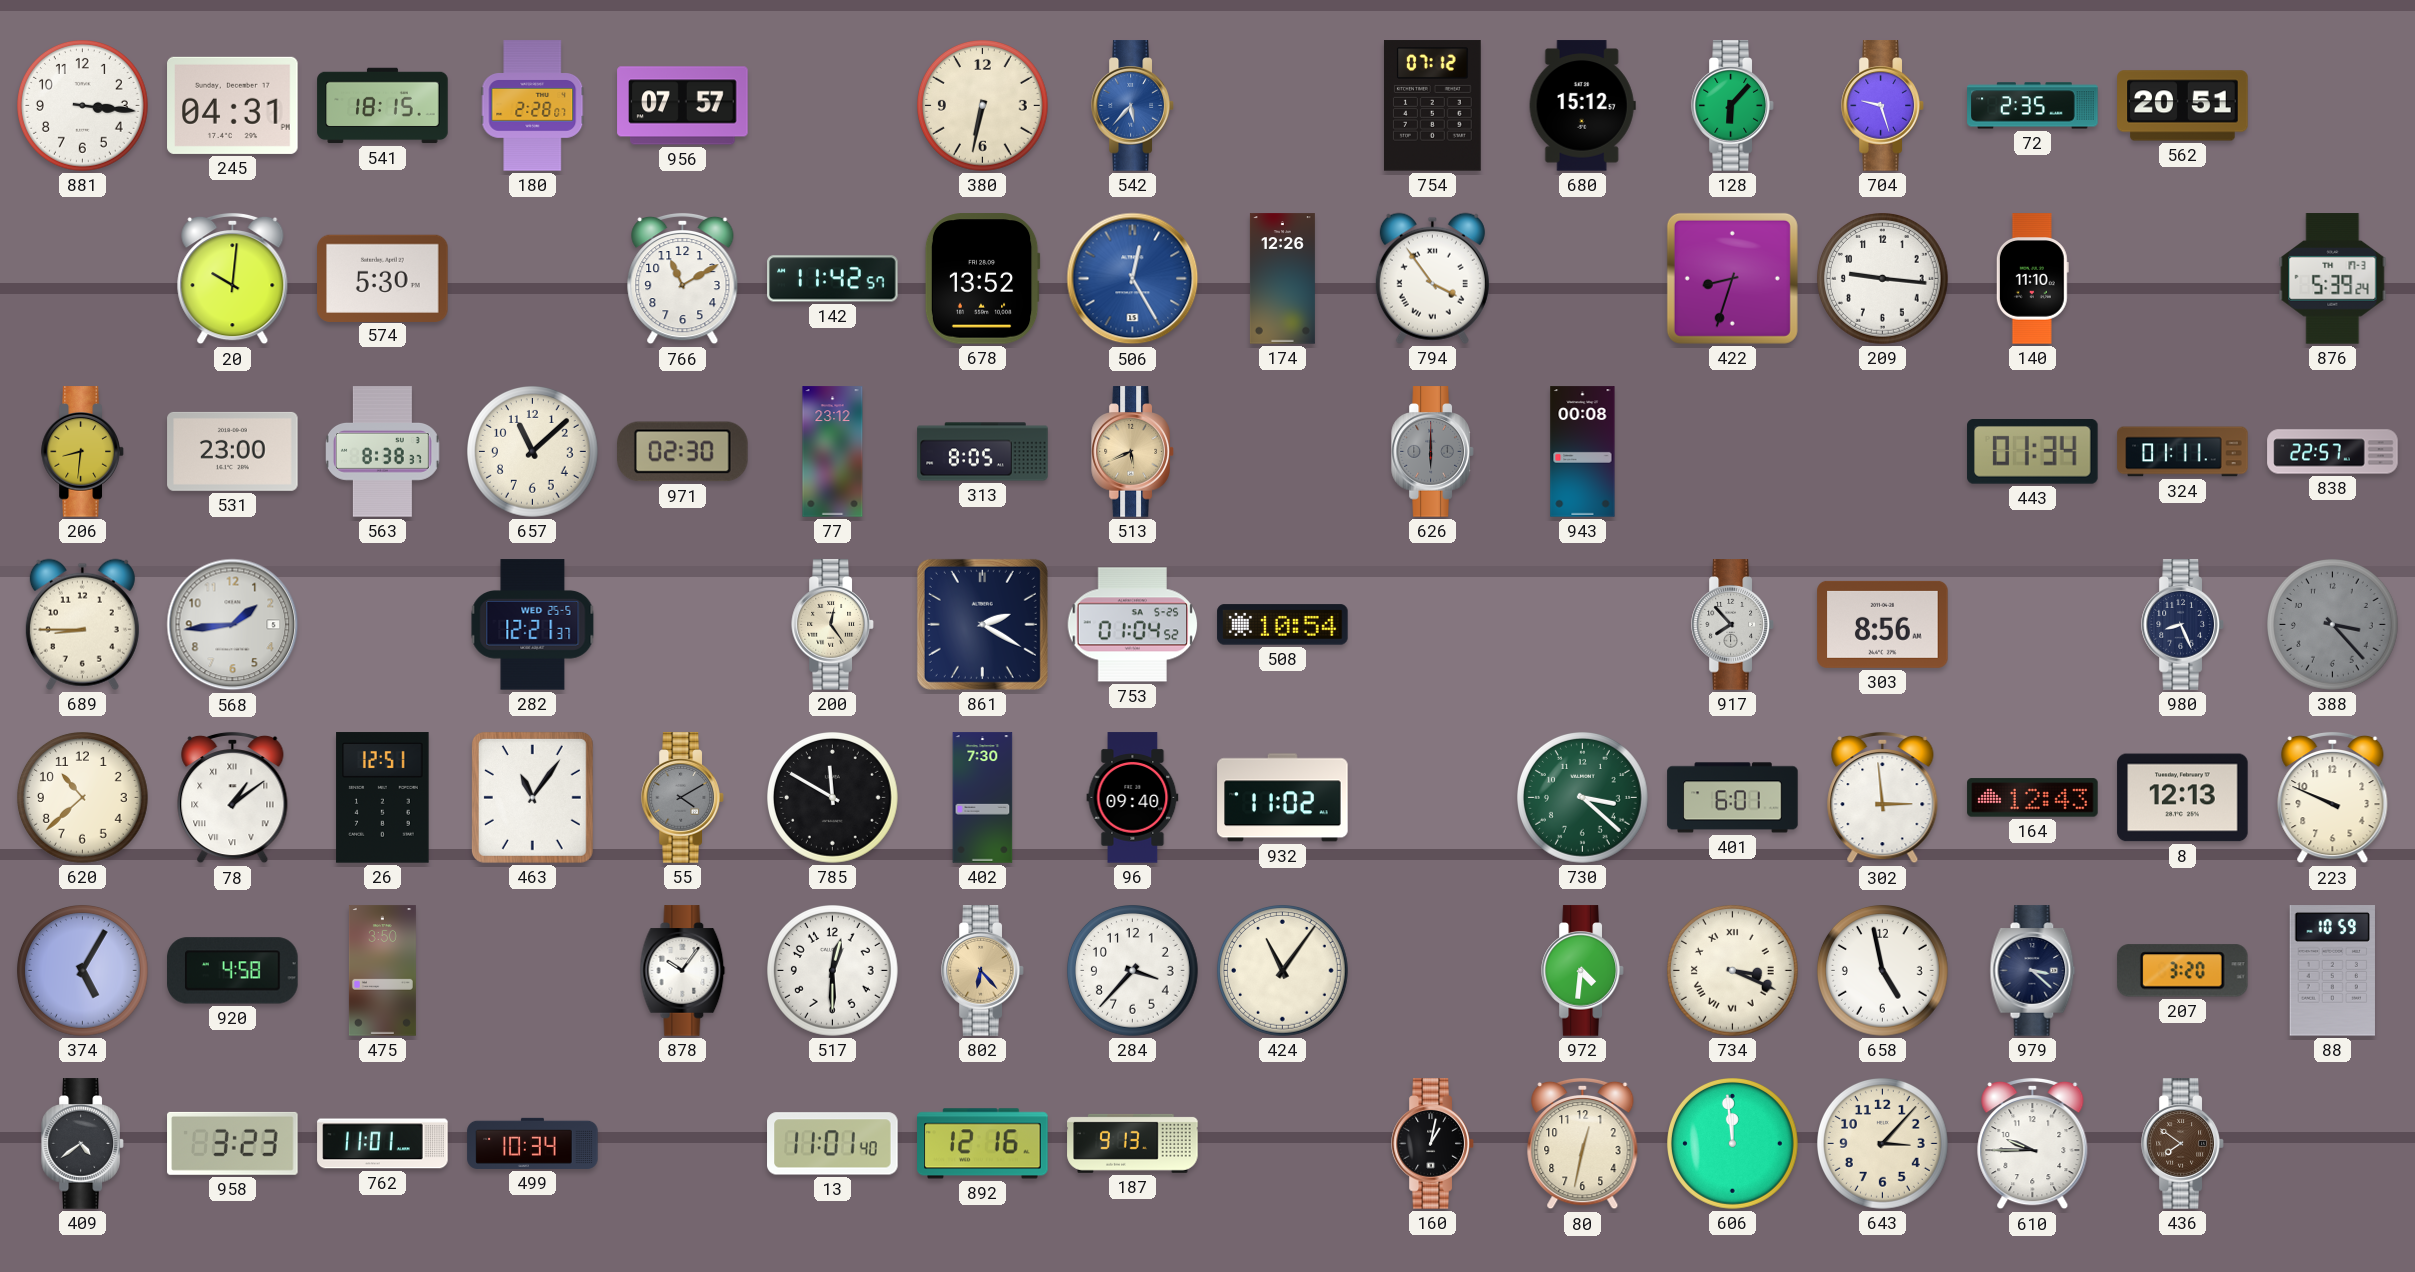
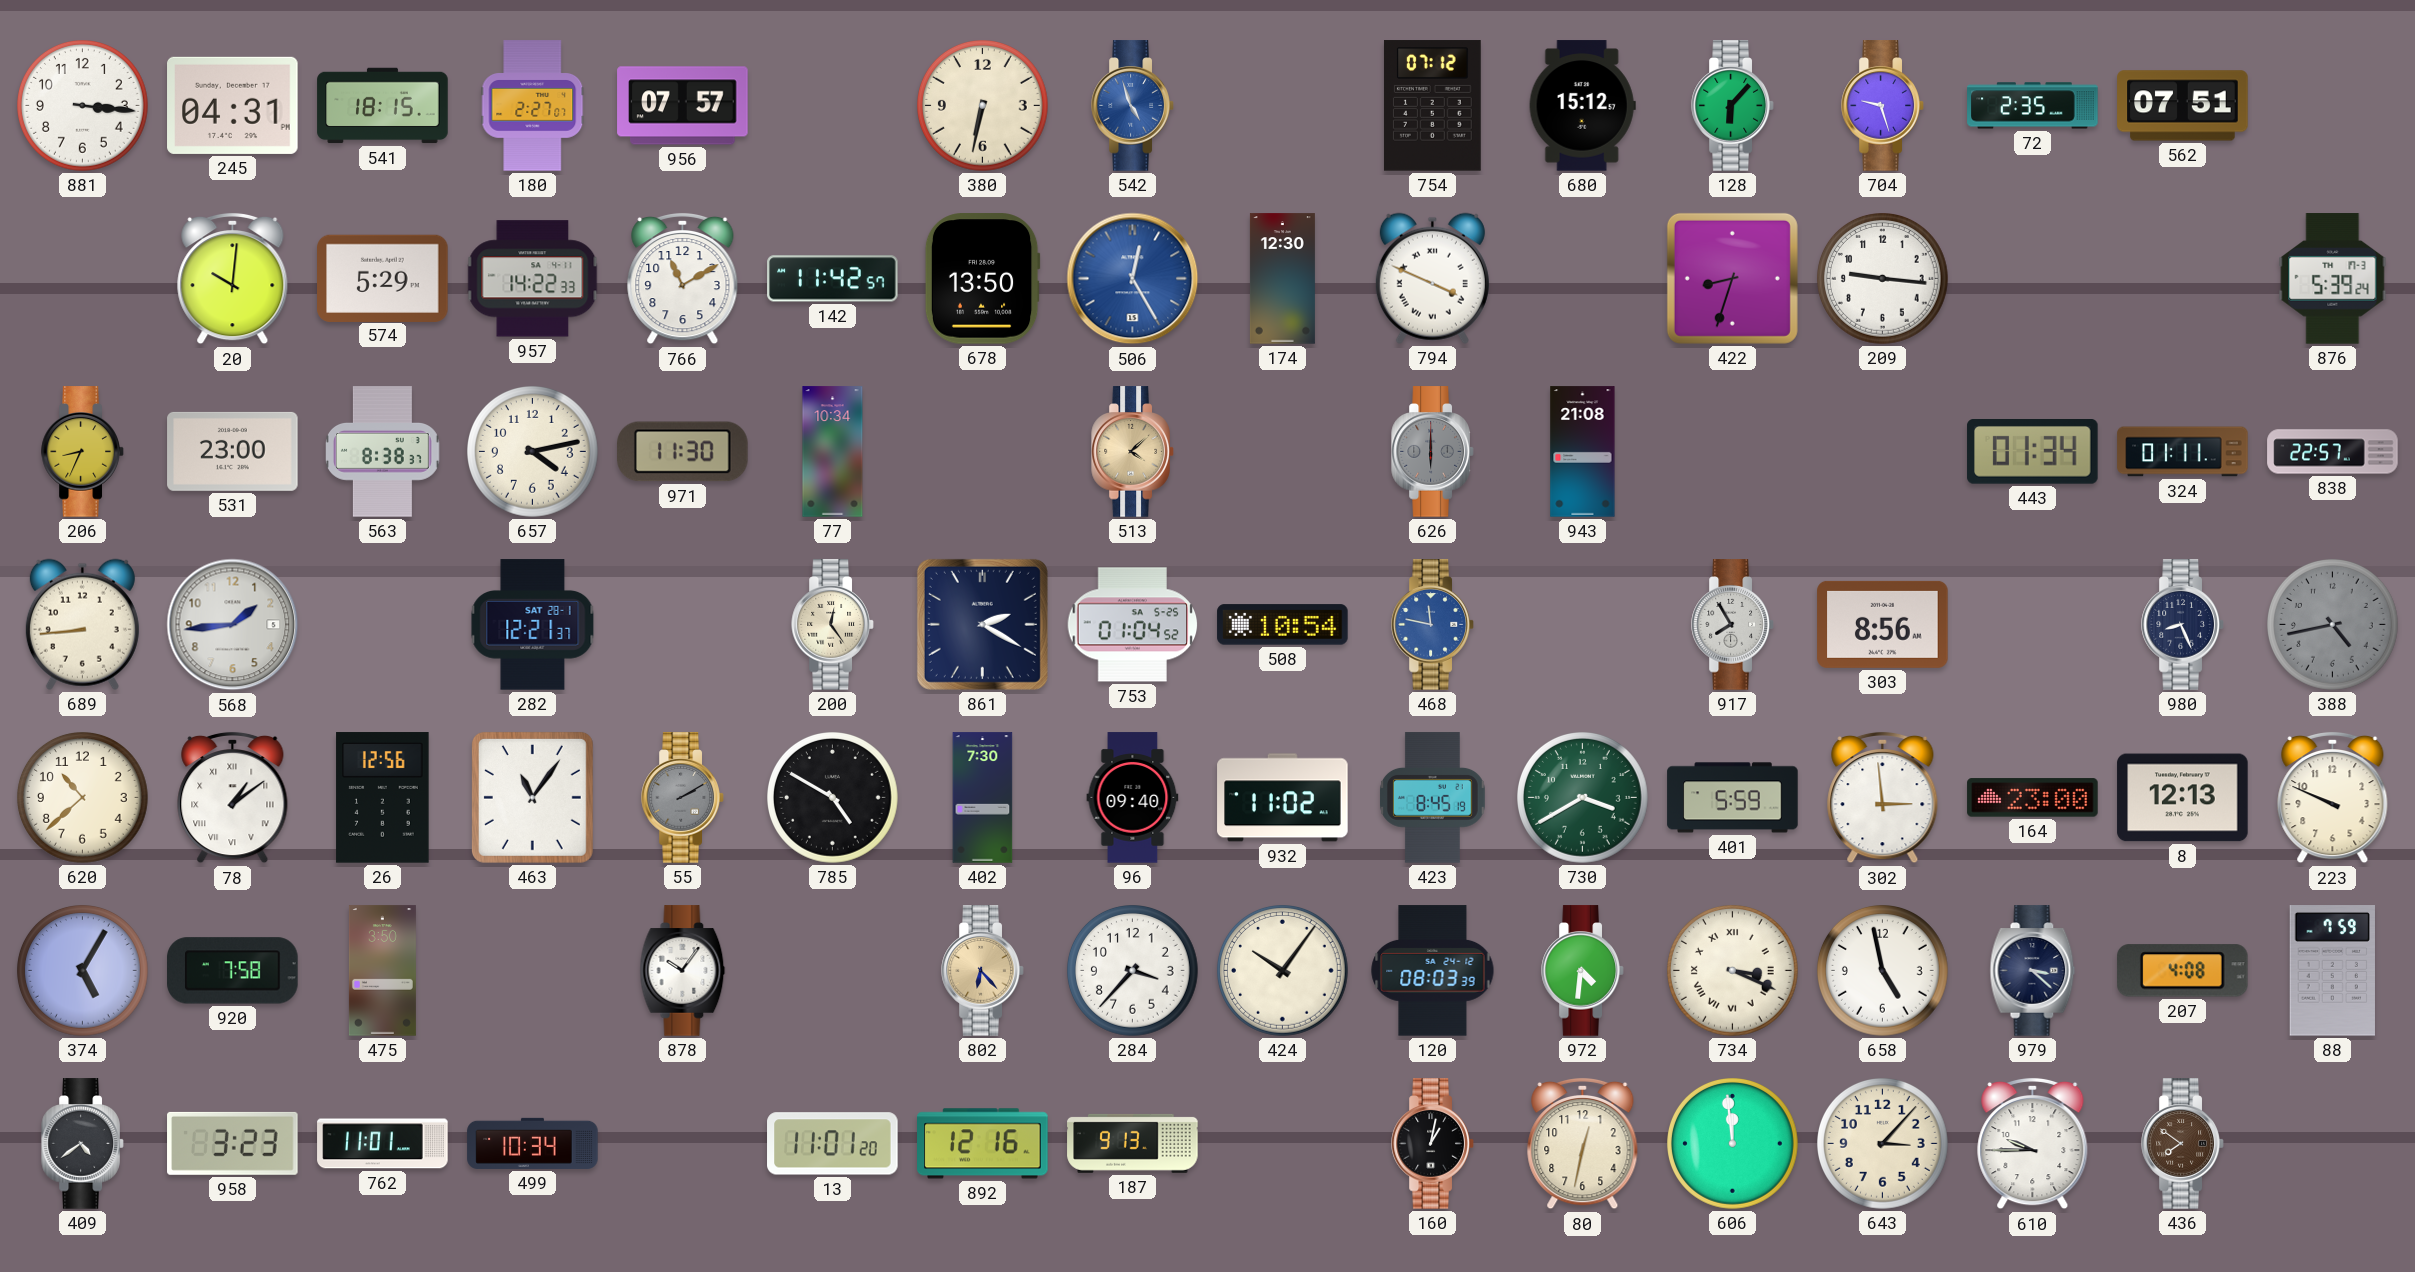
180: 2:28 -> 2:27
542: 5:37 -> 4:57
562: 20:51 -> 07:51
574: 5:30 -> 5:29
957: none -> 14:22
678: 13:52 -> 13:50
174: 12:26 -> 12:30
794: 3:54 -> 3:49
140: 11:10 -> none
206: 8:31 -> 8:34
657: 11:08 -> 4:13
971: 02:30 -> 11:30
77: 23:12 -> 10:34
313: 8:05 -> none
513: 5:41 -> 4:08
943: 00:08 -> 21:08
689: 8:45 -> 8:44
282 date: WED 25-5 -> SAT 28-1
468: none -> 11:47
917: 7:53 -> 7:55
388: 3:23 -> 4:43
26: 12:51 -> 12:56
55: 4:10 -> 2:10
785: 11:50 -> 4:50
423: none -> 8:45
730: 3:22 -> 3:40
401: 6:01 -> 5:59
164: 12:43 -> 23:00
920: 4:58 -> 7:58
517: 12:30 -> none
424: 11:06 -> 10:06
120: none -> 08:03
207: 3:20 -> 4:08
88: 10:59 -> 7:59
13: 11:01:40 -> 11:01:20
